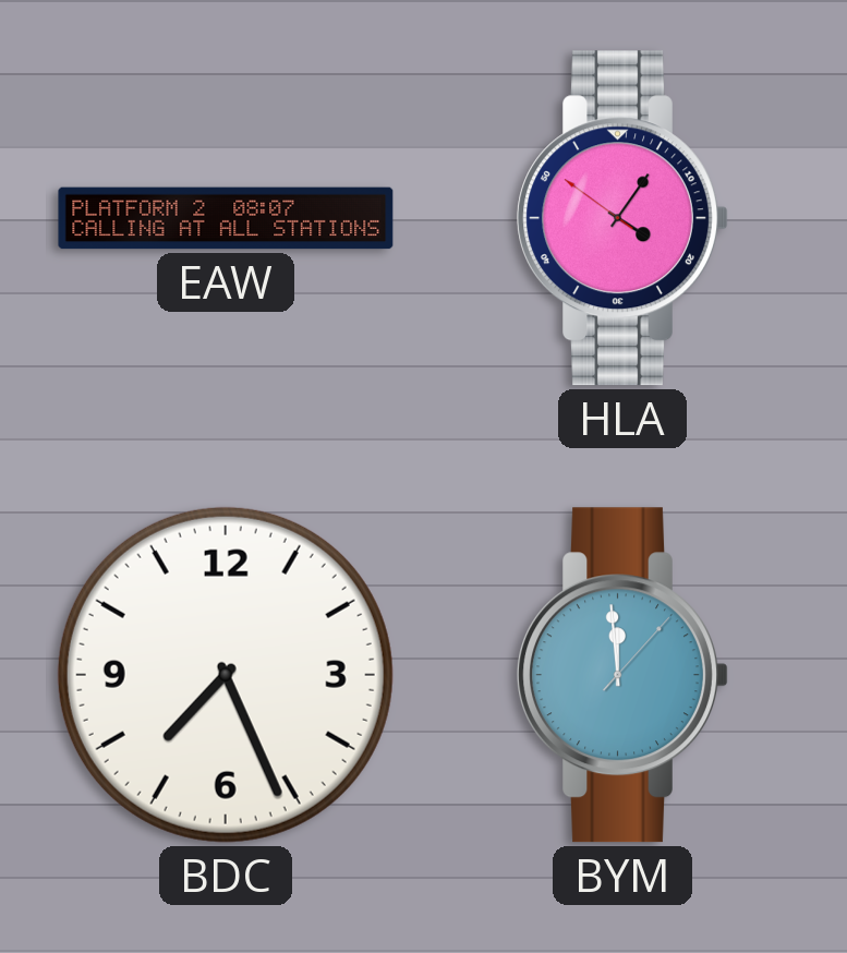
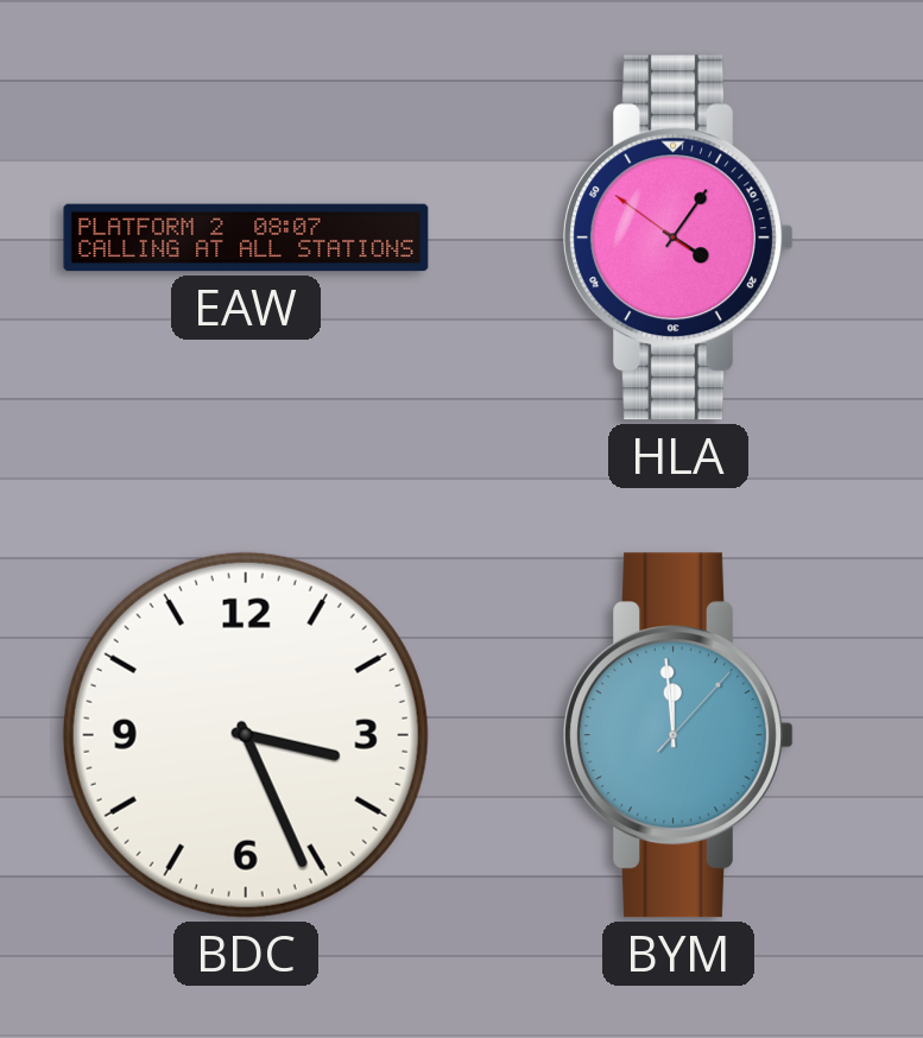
BDC: 7:26 -> 3:26
